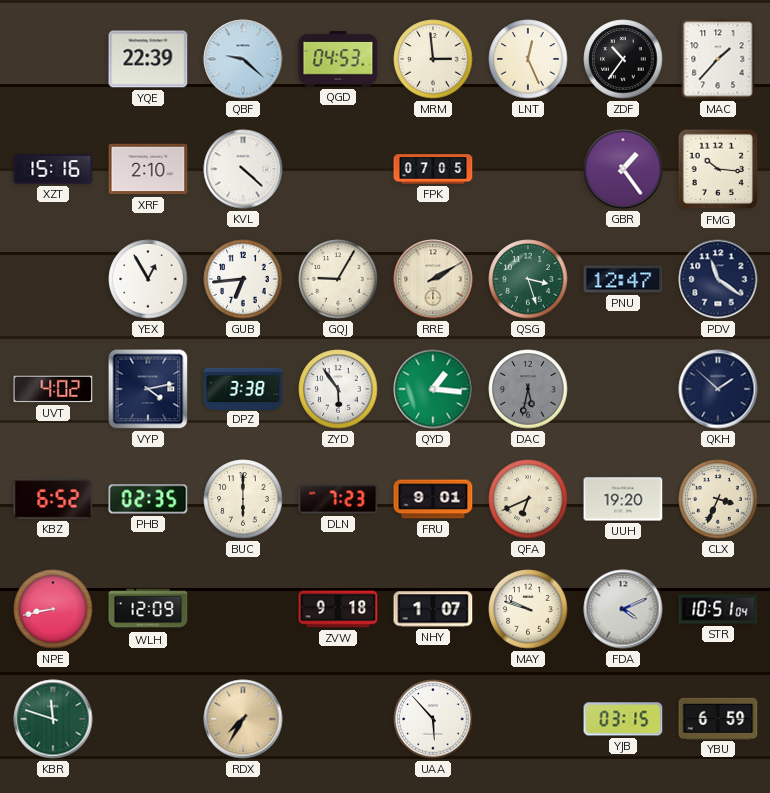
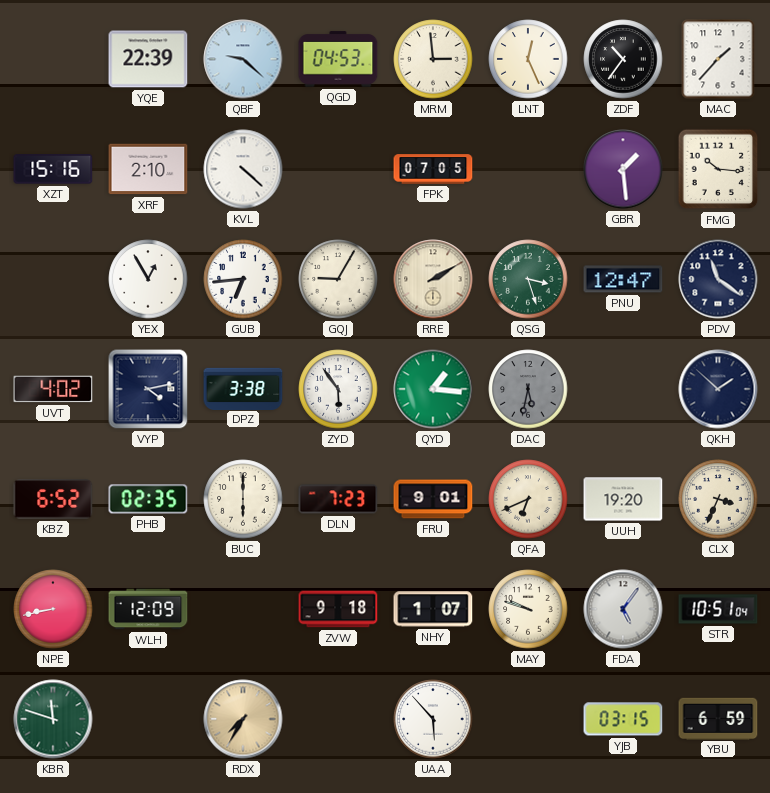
GBR: 1:24 -> 1:29
FDA: 4:11 -> 5:06
